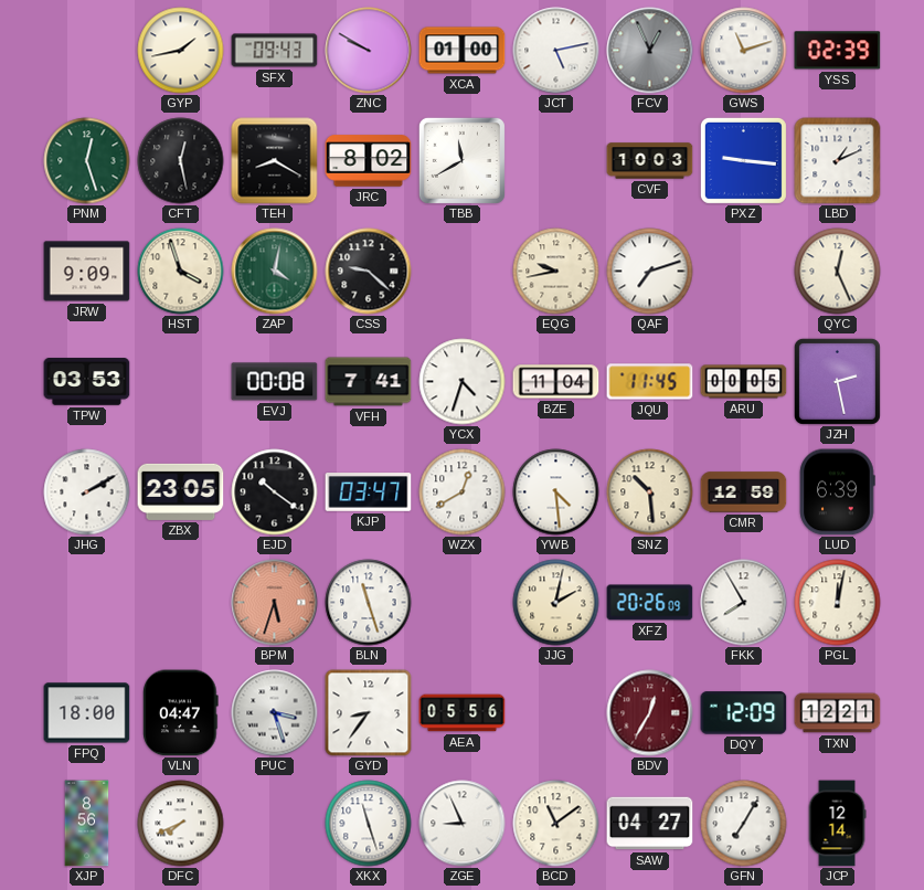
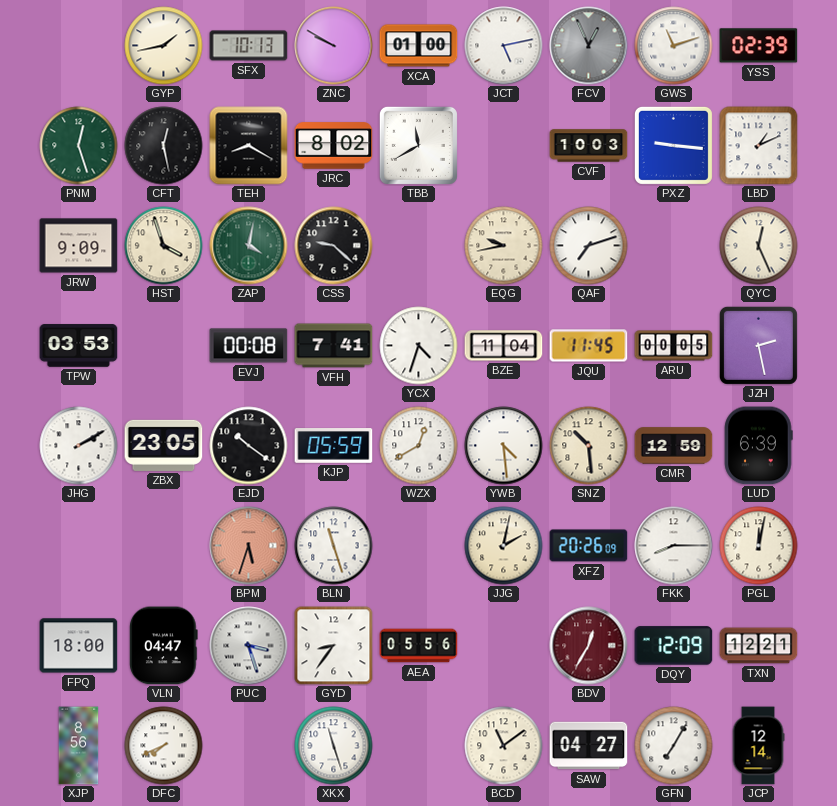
SFX: 09:43 -> 10:13
KJP: 03:47 -> 05:59
FKK: 7:55 -> 8:15
ZGE: 8:56 -> none
